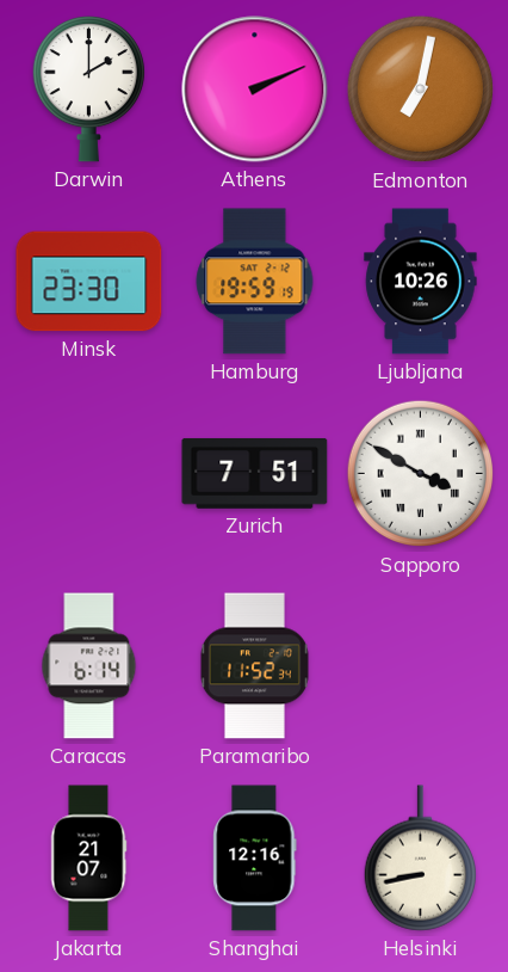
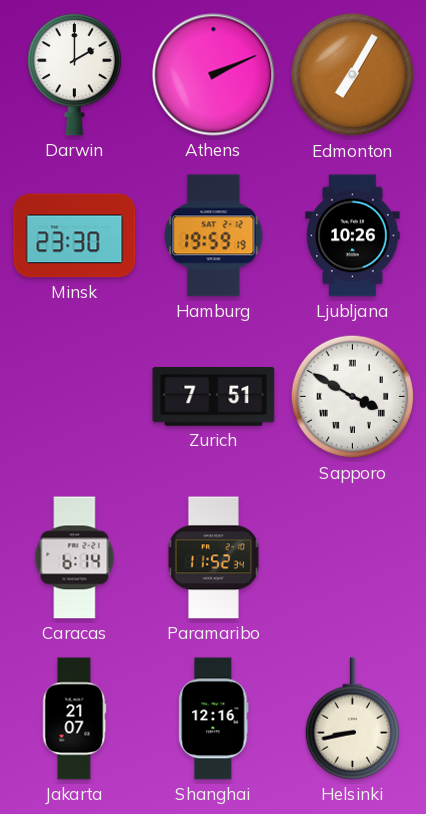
Edmonton: 7:02 -> 7:05
